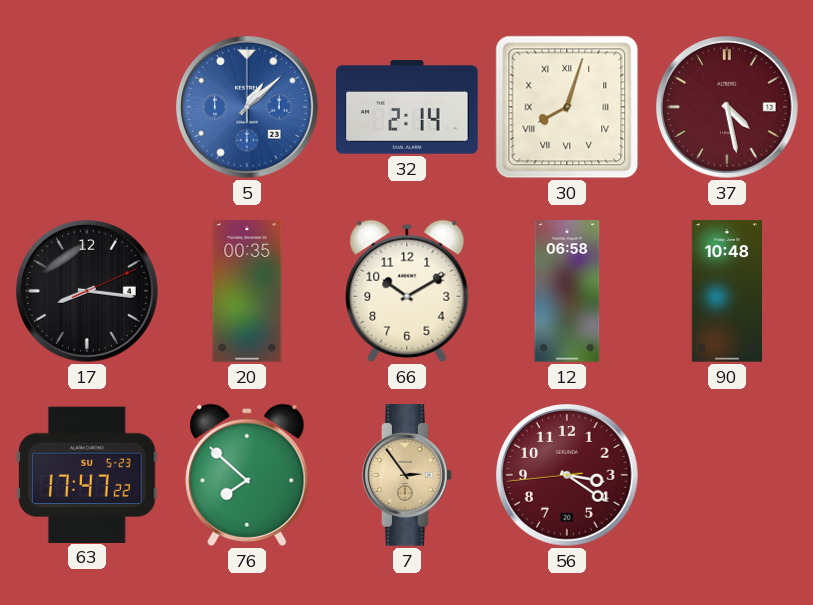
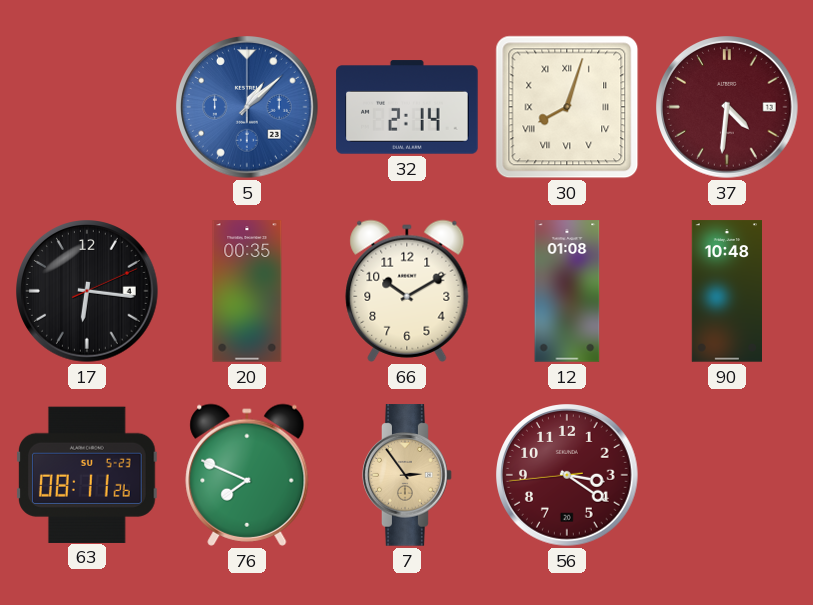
37: 4:28 -> 4:31
17: 8:16 -> 6:16
12: 06:58 -> 01:08
63: 17:47 -> 08:11
76: 7:52 -> 7:49
